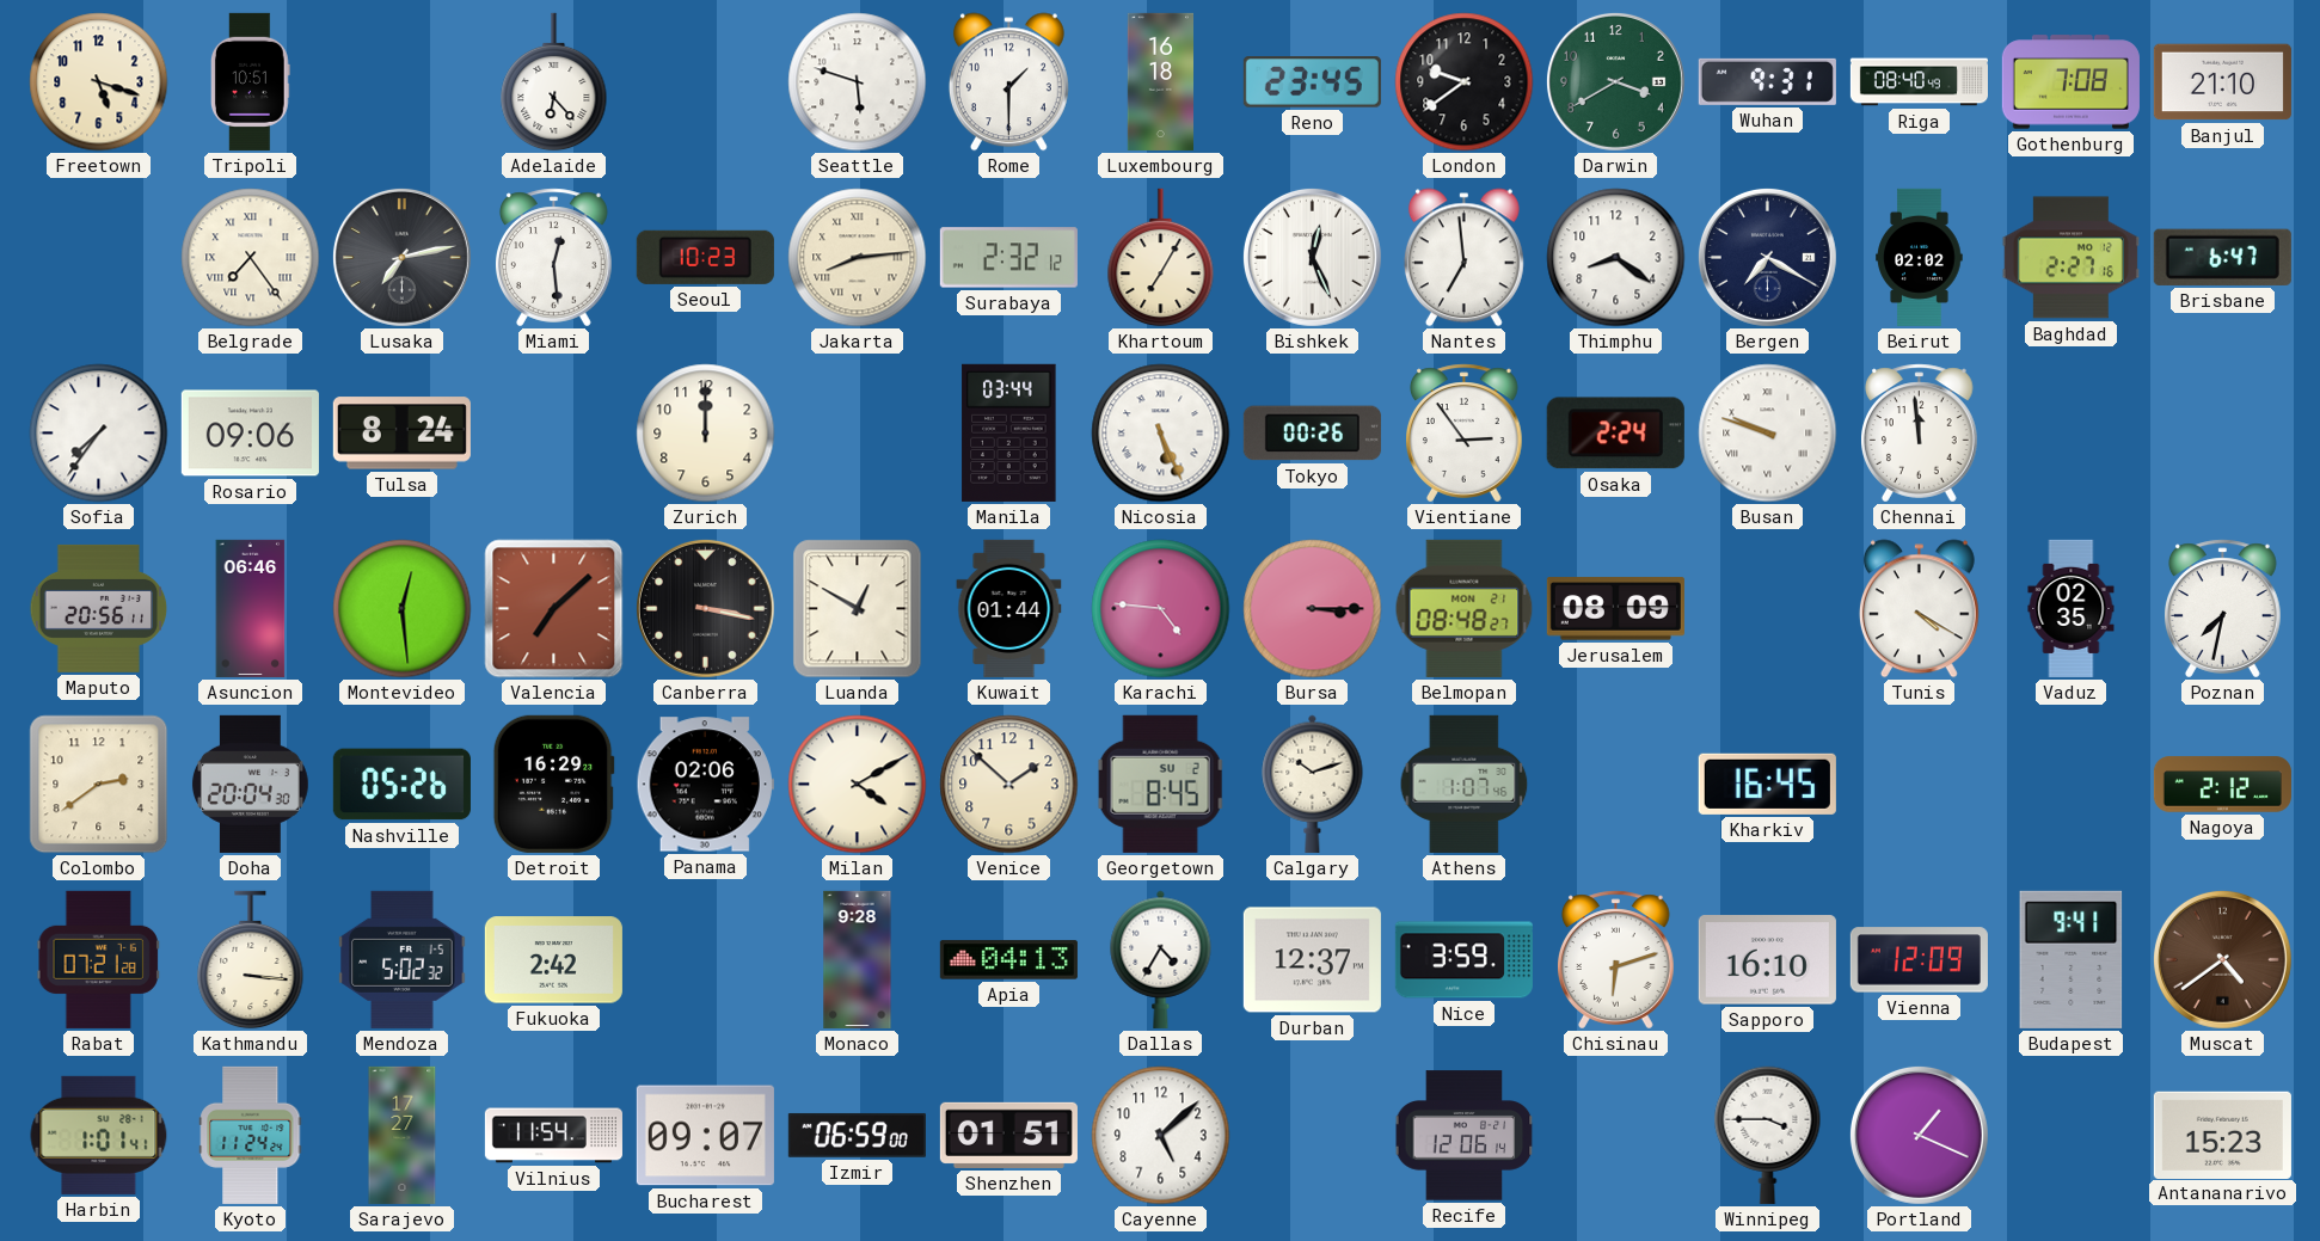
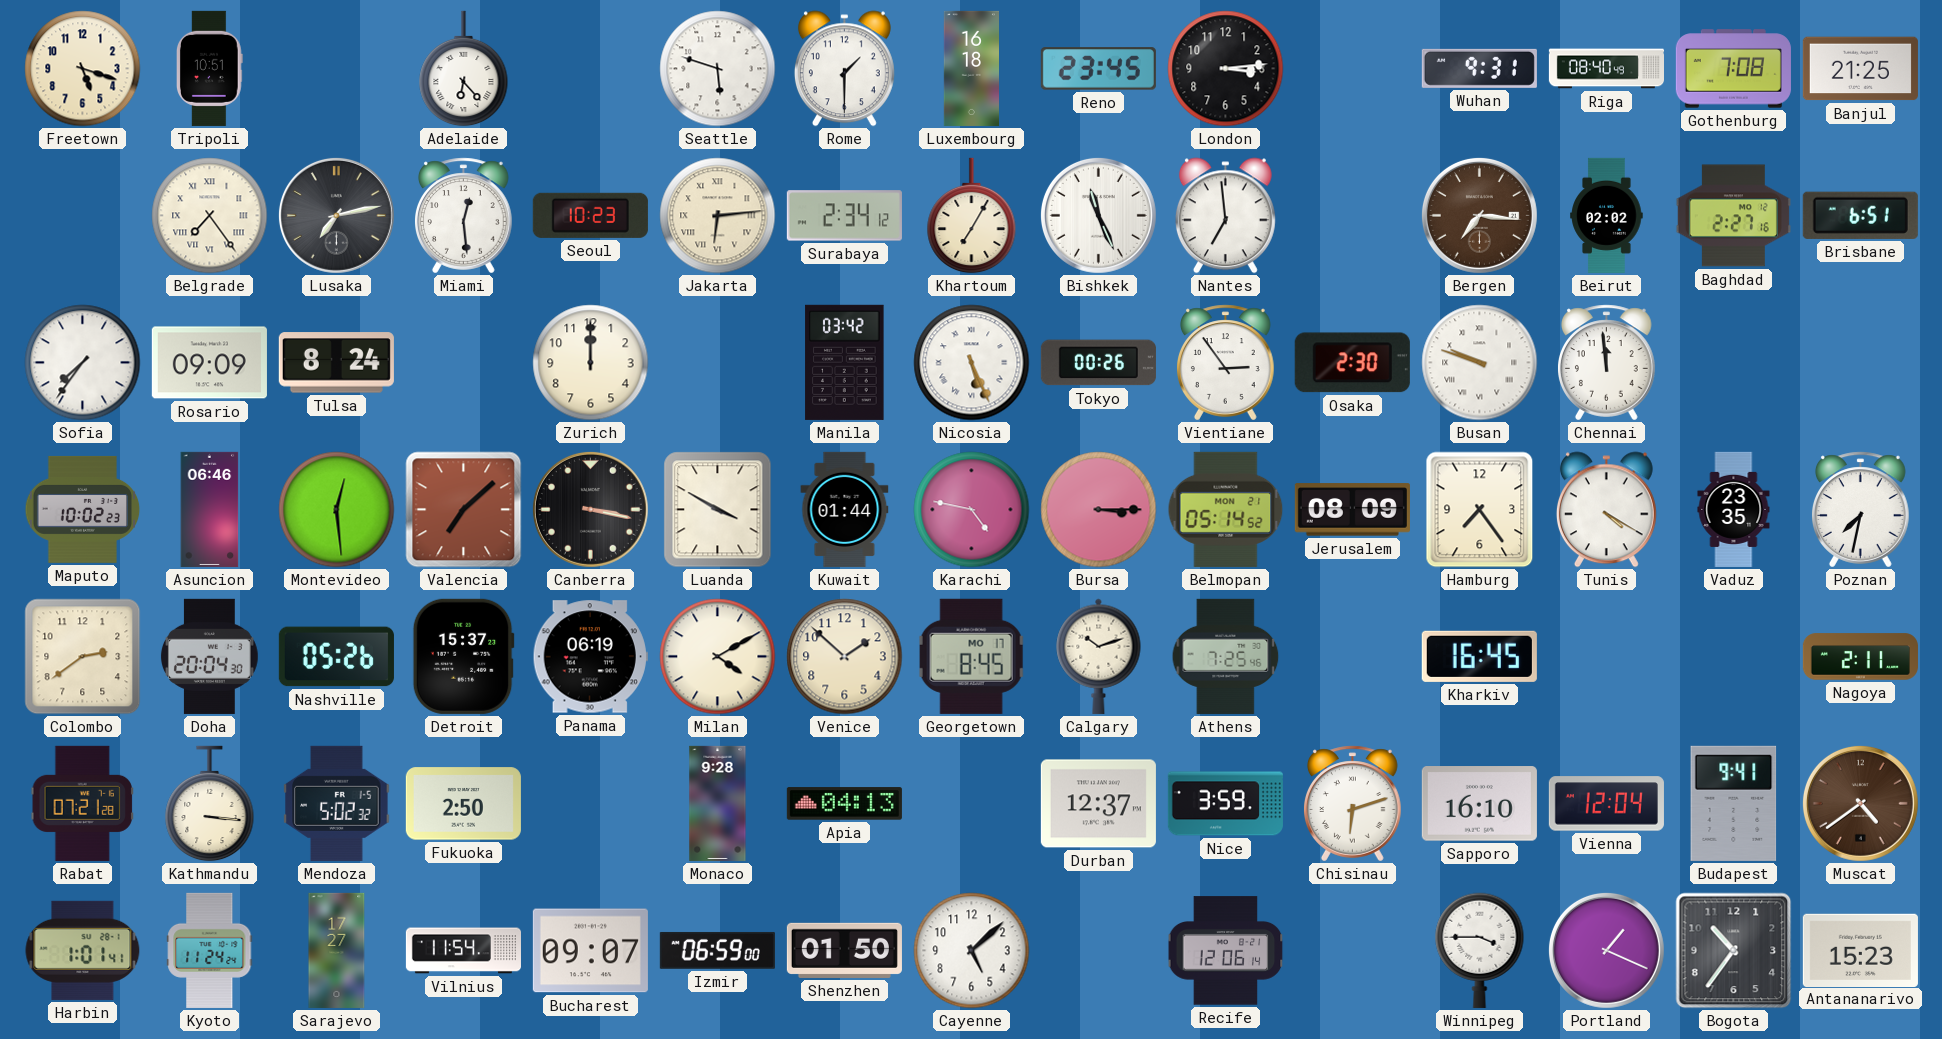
London: 9:39 -> 3:14
Darwin: 3:40 -> none
Banjul: 21:10 -> 21:25
Jakarta: 8:14 -> 6:14
Surabaya: 2:32 -> 2:34
Bishkek: 12:26 -> 11:26
Thimphu: 8:21 -> none
Bergen: 7:20 -> 7:16
Bergen dial: navy -> brown
Brisbane: 6:47 -> 6:51
Rosario: 09:06 -> 09:09
Manila: 03:44 -> 03:42
Osaka: 2:24 -> 2:30
Maputo: 20:56 -> 10:02
Luanda: 12:50 -> 3:50
Karachi: 4:46 -> 4:47
Belmopan: 08:48 -> 05:14
Hamburg: none -> 7:24
Vaduz: 02:35 -> 23:35
Detroit: 16:29 -> 15:37
Panama: 02:06 -> 06:19
Georgetown date: SU 2 -> MO 17
Athens: 1:07 -> 7:25
Nagoya: 2:12 -> 2:11
Fukuoka: 2:42 -> 2:50
Dallas: 4:35 -> none
Vienna: 12:09 -> 12:04
Shenzhen: 01:51 -> 01:50
Bogota: none -> 10:36
